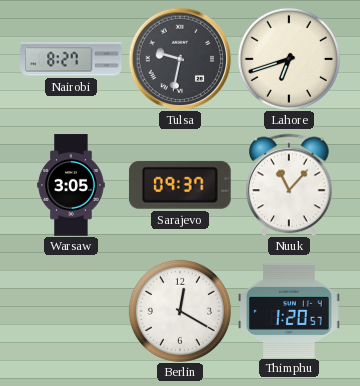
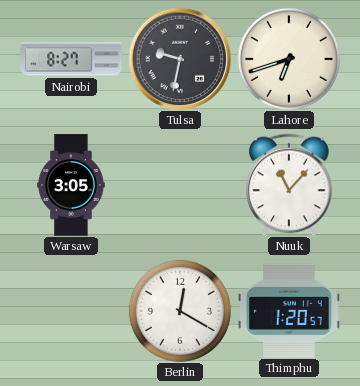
Sarajevo: 09:37 -> none
